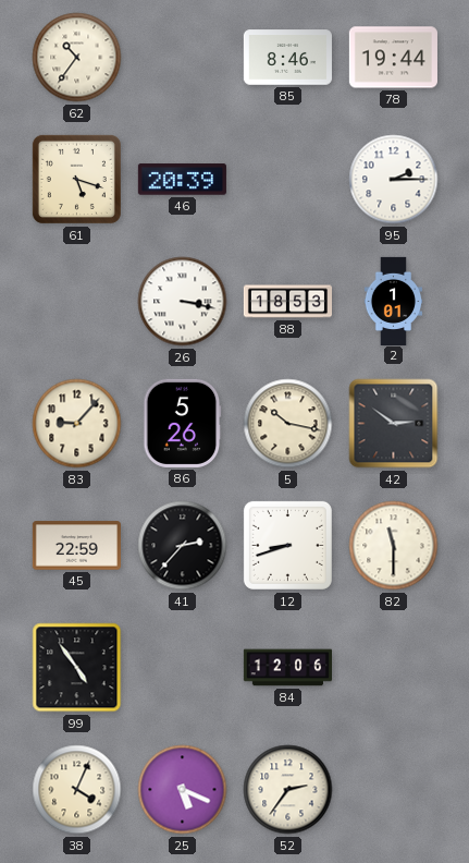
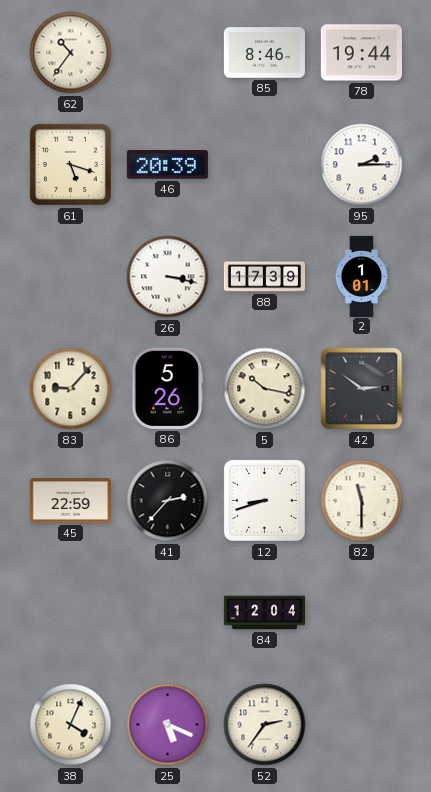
88: 18:53 -> 17:39
99: 4:54 -> none
84: 12:06 -> 12:04
